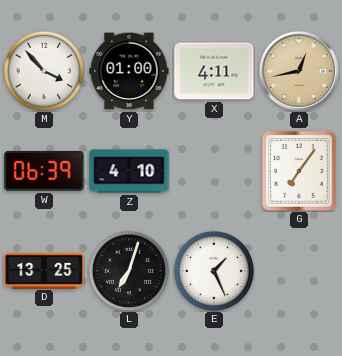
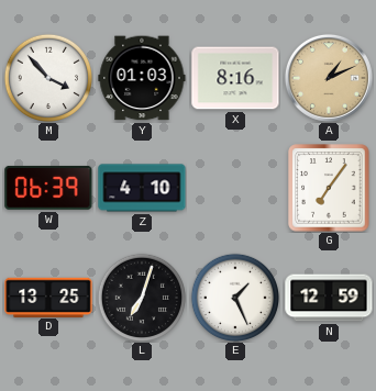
Y: 01:00 -> 01:03
X: 4:11 -> 8:16
A: 12:43 -> 1:11
N: none -> 12:59
